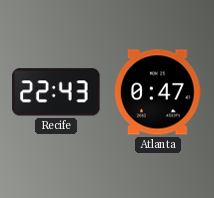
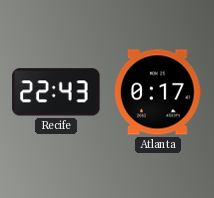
Atlanta: 0:47 -> 0:17
